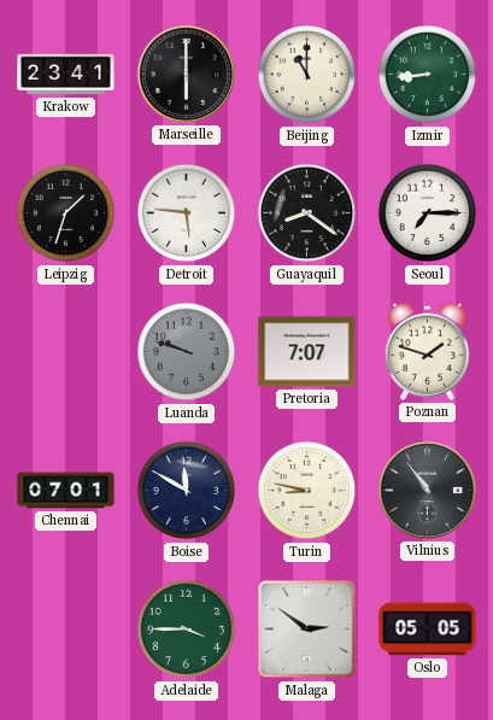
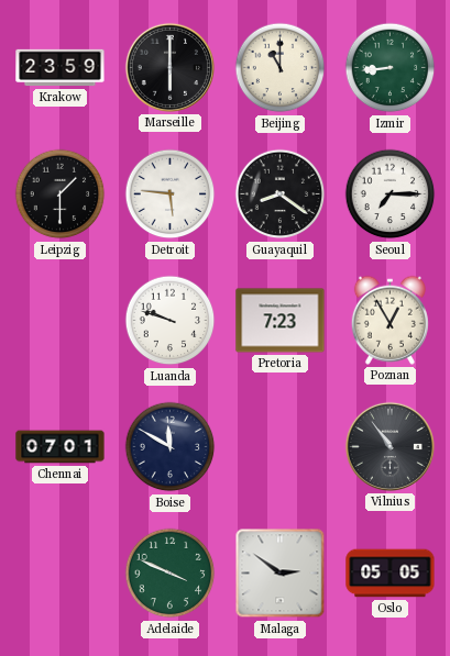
Krakow: 23:41 -> 23:59
Leipzig: 1:33 -> 1:30
Luanda dial: grey -> white
Pretoria: 7:07 -> 7:23
Poznan: 1:48 -> 12:55
Turin: 8:47 -> none
Adelaide: 3:45 -> 3:49
